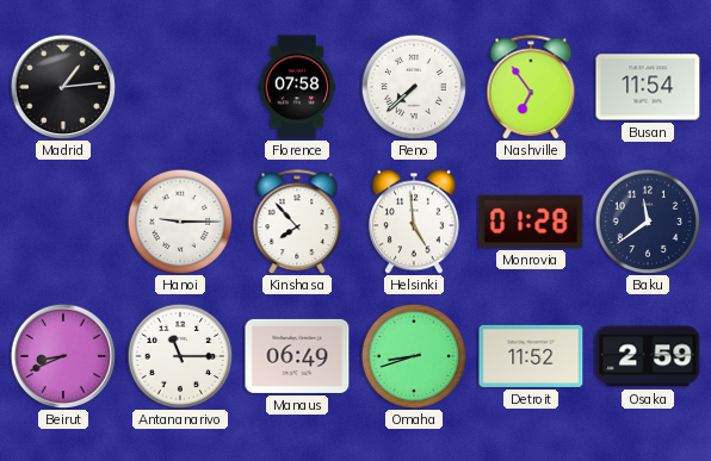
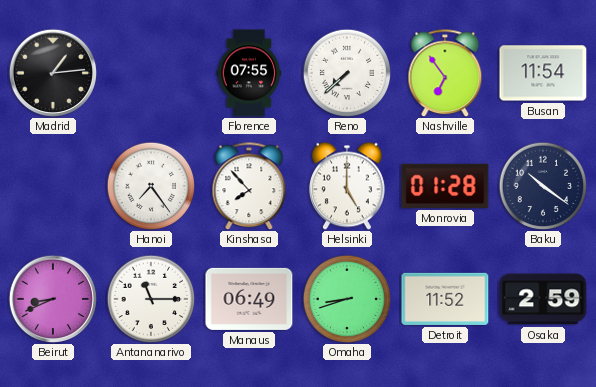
Florence: 07:58 -> 07:55
Hanoi: 9:15 -> 7:24
Helsinki: 4:59 -> 5:00
Baku: 11:39 -> 10:21
